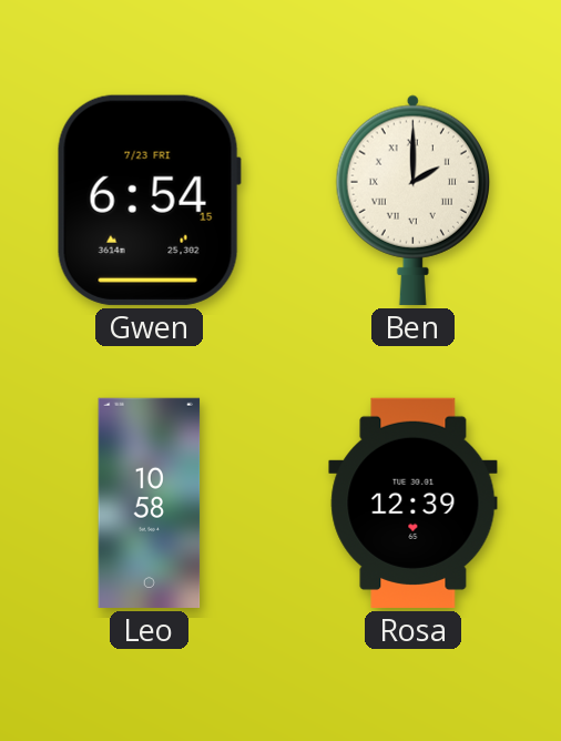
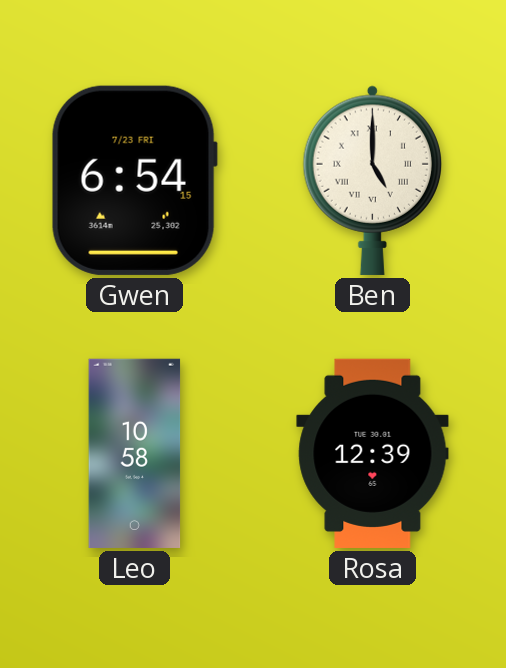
Ben: 2:00 -> 5:00
